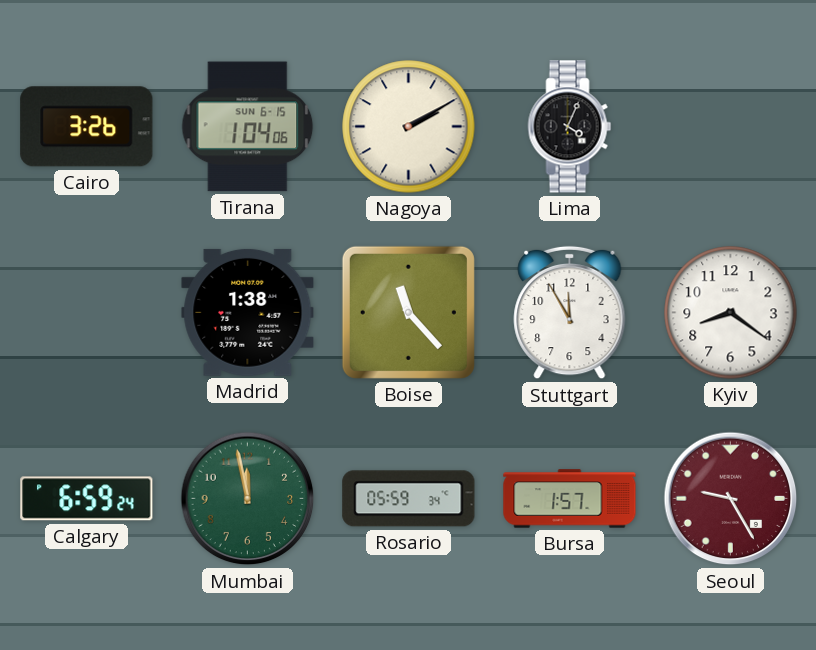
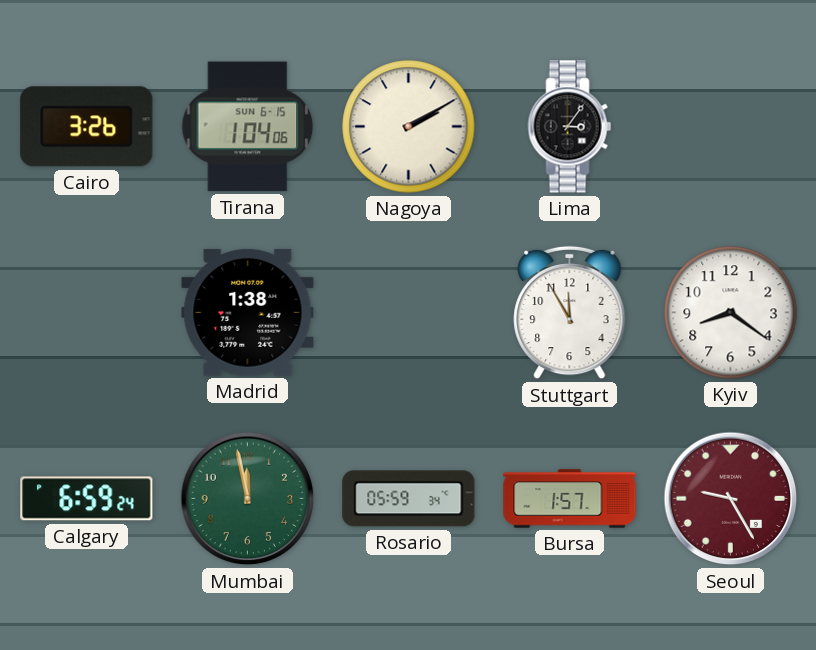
Lima: 4:04 -> 3:06
Boise: 11:23 -> none
